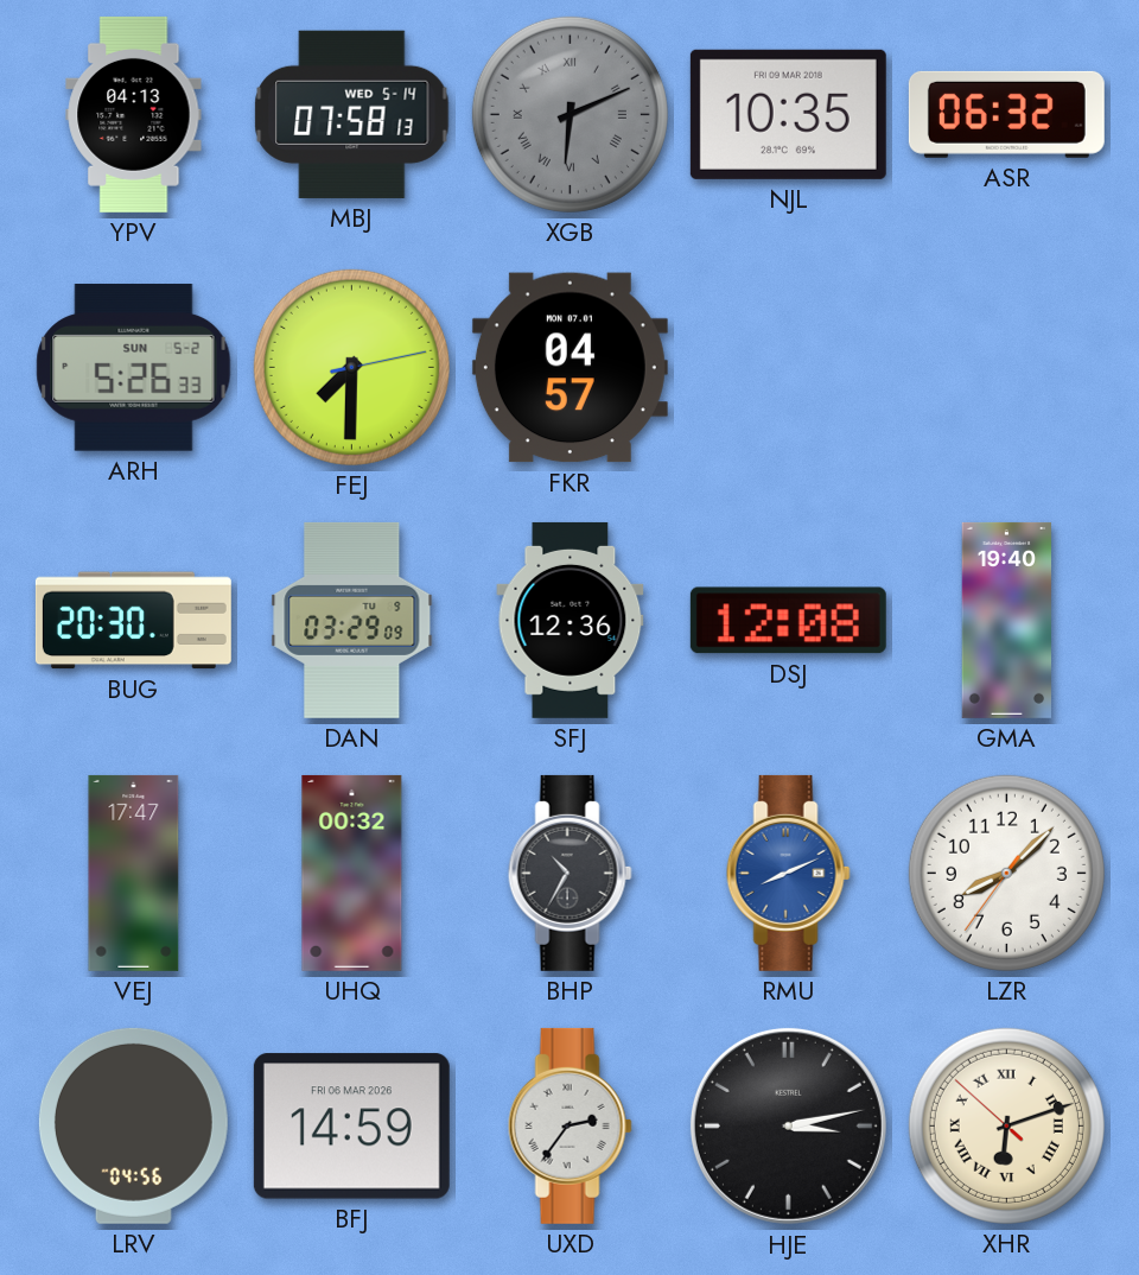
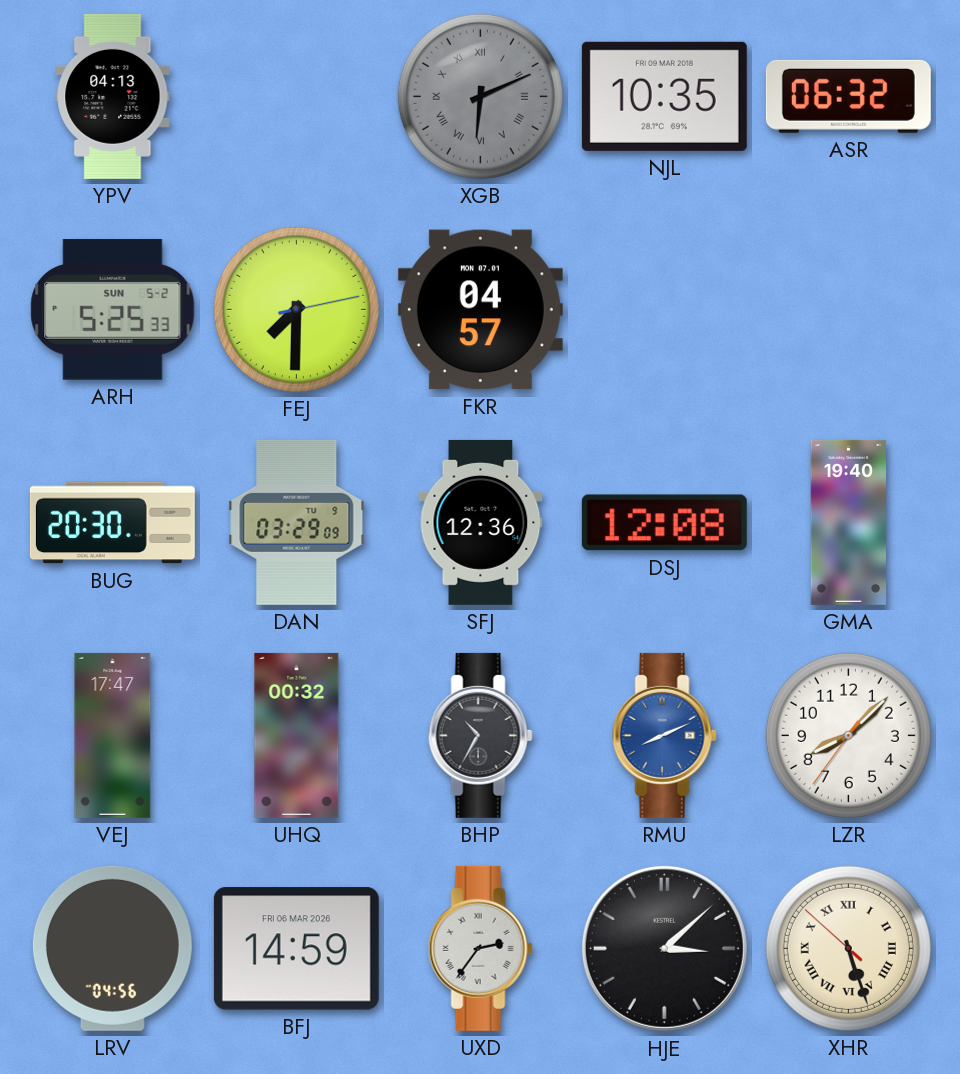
MBJ: 07:58 -> none
ARH: 5:26 -> 5:25
HJE: 3:13 -> 3:08
XHR: 6:11 -> 5:26
